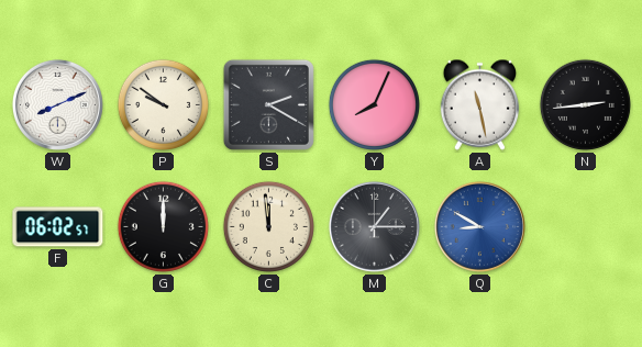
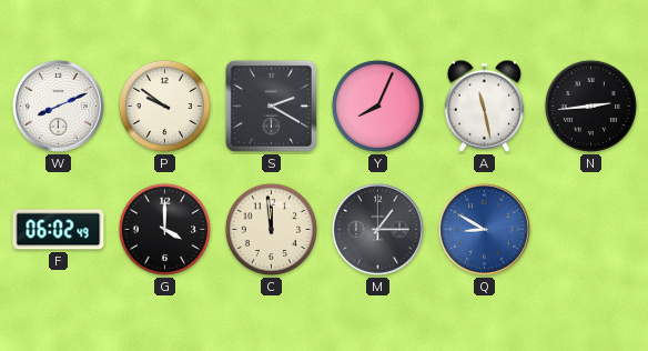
F: 06:02:57 -> 06:02:49
G: 12:00 -> 4:00
